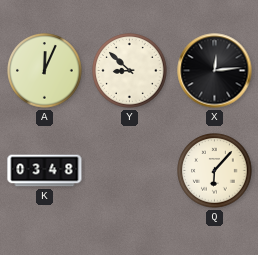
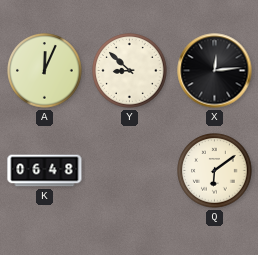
K: 03:48 -> 06:48
Q: 6:07 -> 6:09
